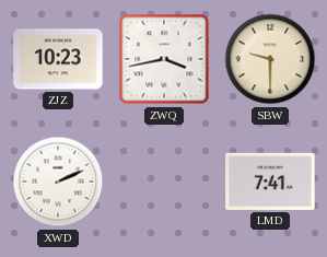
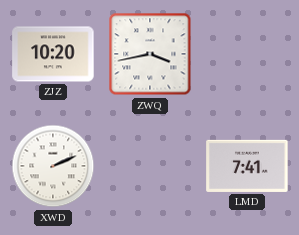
ZJZ: 10:23 -> 10:20
SBW: 9:30 -> none
